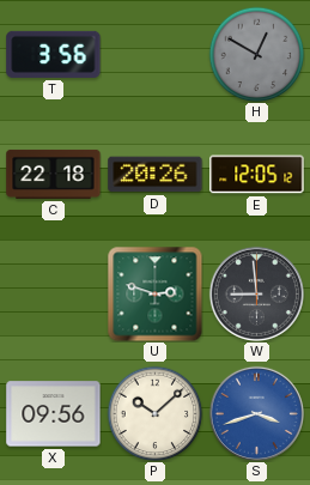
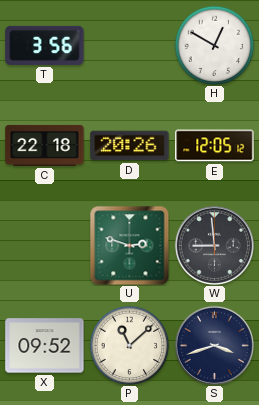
H dial: grey -> white
X: 09:56 -> 09:52
P: 10:08 -> 11:08
S dial: blue -> navy
